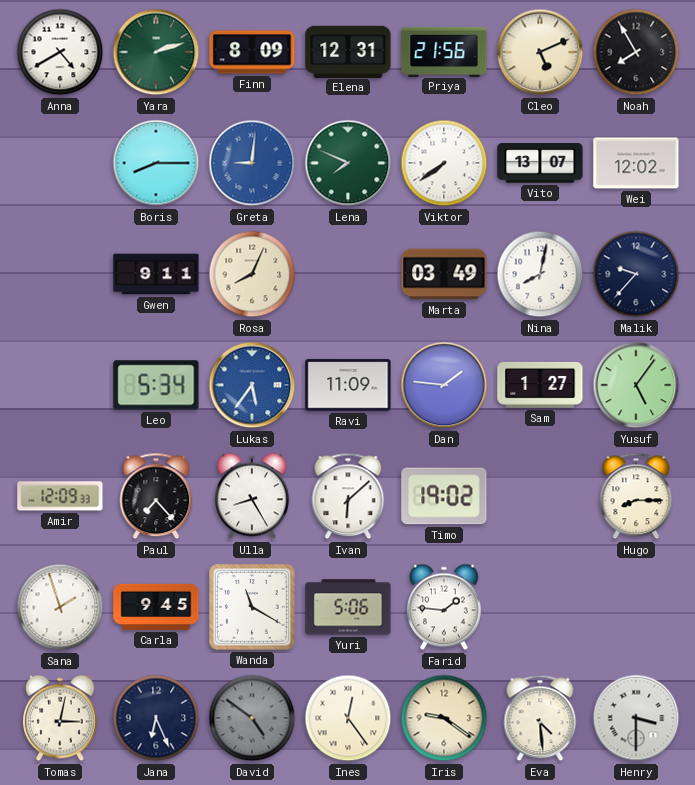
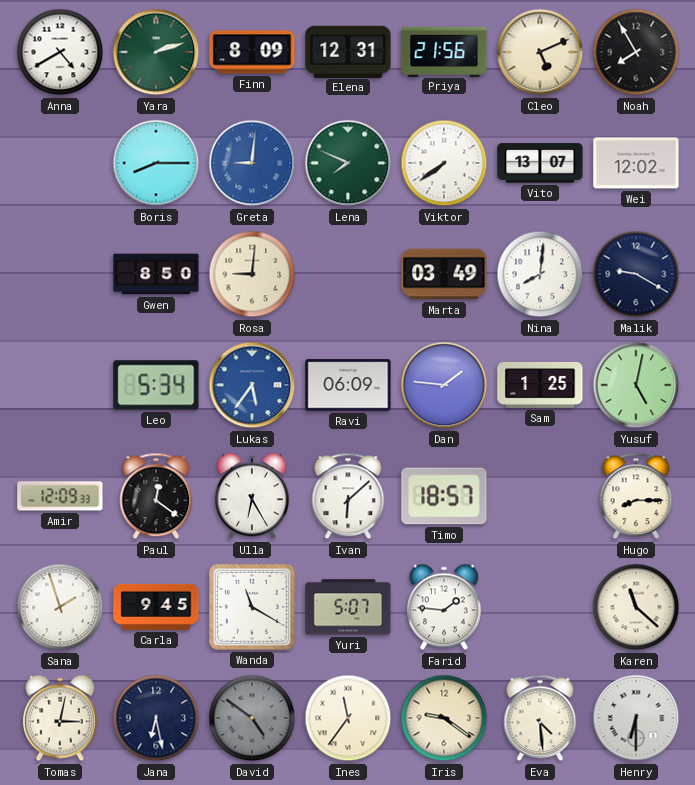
Gwen: 9:11 -> 8:50
Rosa: 8:04 -> 9:01
Nina: 8:02 -> 8:01
Malik: 9:37 -> 9:20
Ravi: 11:09 -> 06:09
Sam: 1:27 -> 1:25
Yusuf: 5:06 -> 5:02
Paul: 7:23 -> 12:21
Ulla: 8:25 -> 6:25
Timo: 19:02 -> 18:57
Yuri: 5:06 -> 5:07
Karen: none -> 11:22
Jana: 6:26 -> 6:28
Ines: 12:24 -> 11:36
Henry: 3:30 -> 6:30
